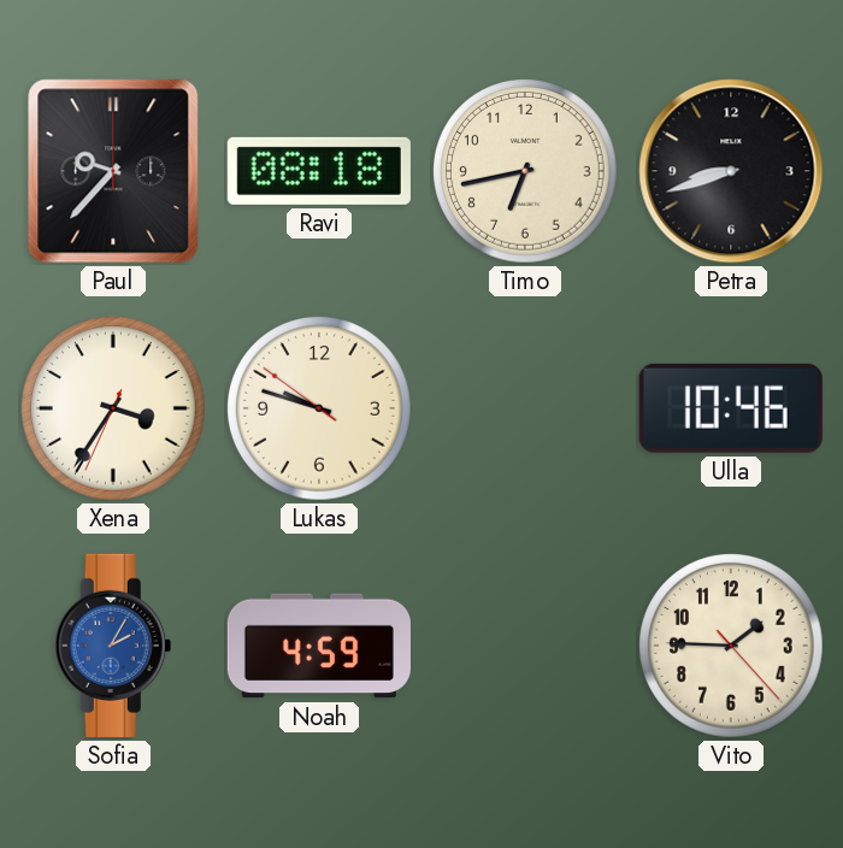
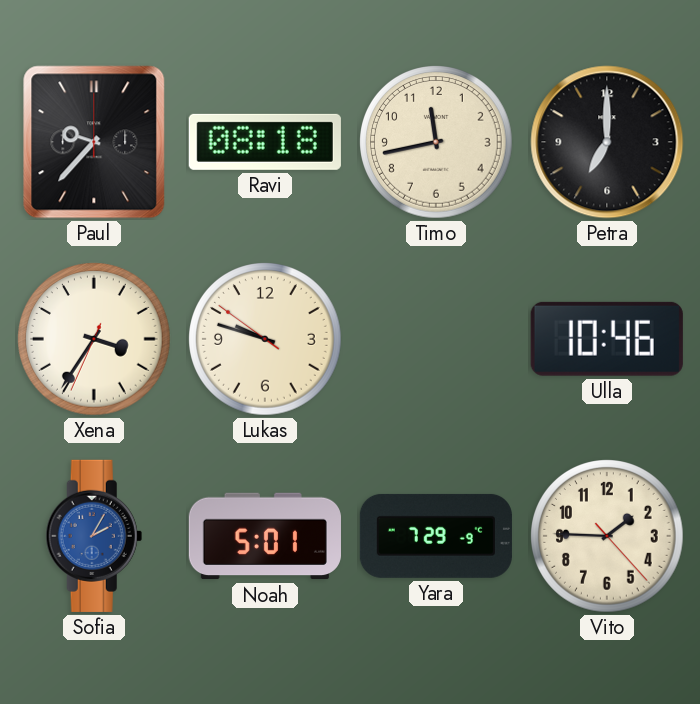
Timo: 6:43 -> 11:43
Petra: 8:42 -> 7:00
Noah: 4:59 -> 5:01
Yara: none -> 7:29
